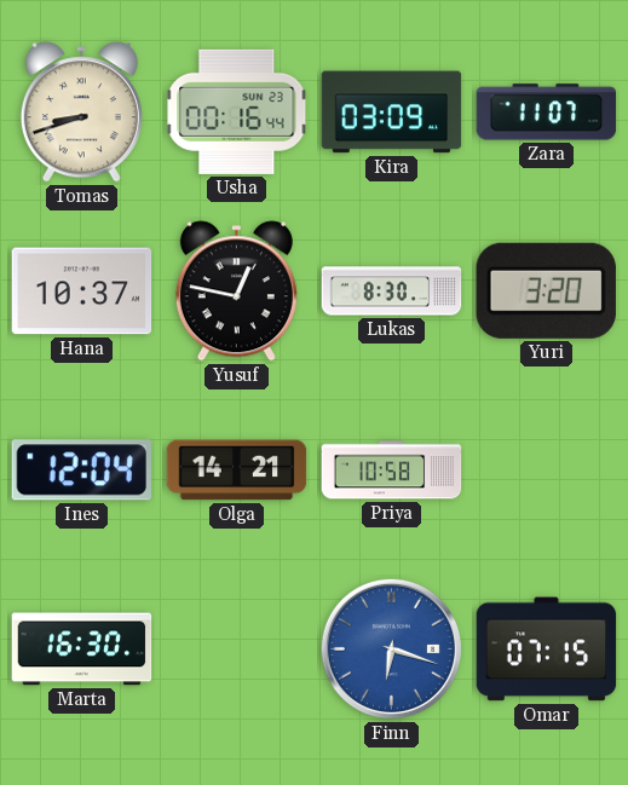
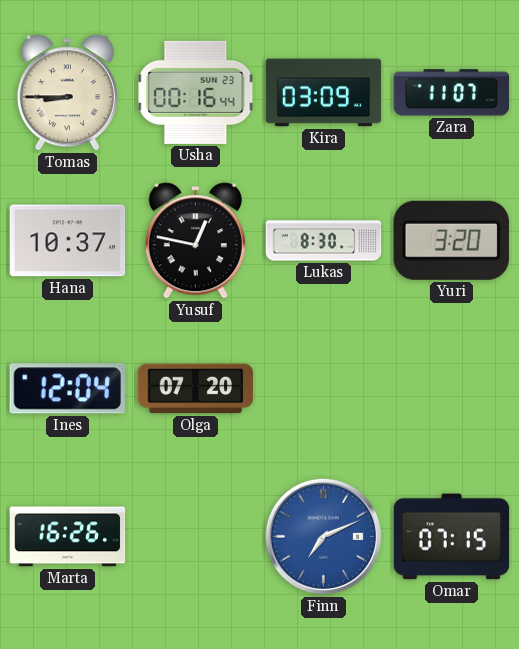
Tomas: 8:42 -> 8:45
Olga: 14:21 -> 07:20
Priya: 10:58 -> none
Marta: 16:30 -> 16:26
Finn: 6:18 -> 7:11
